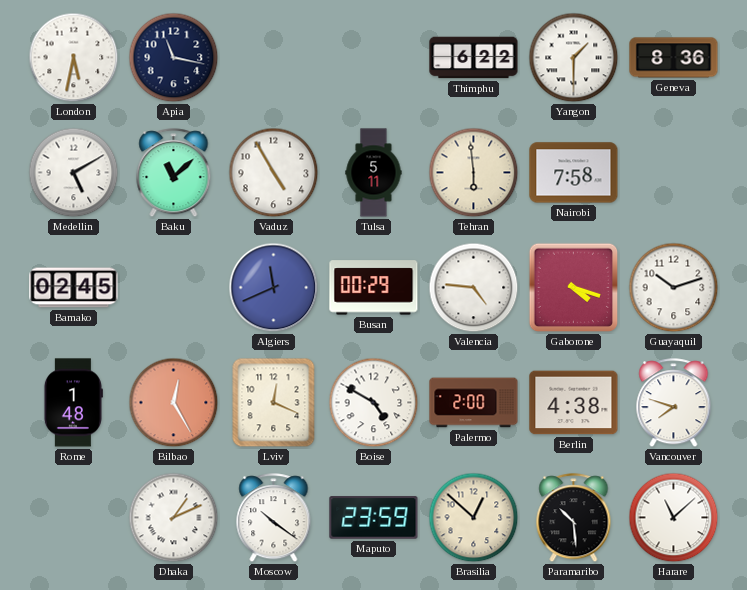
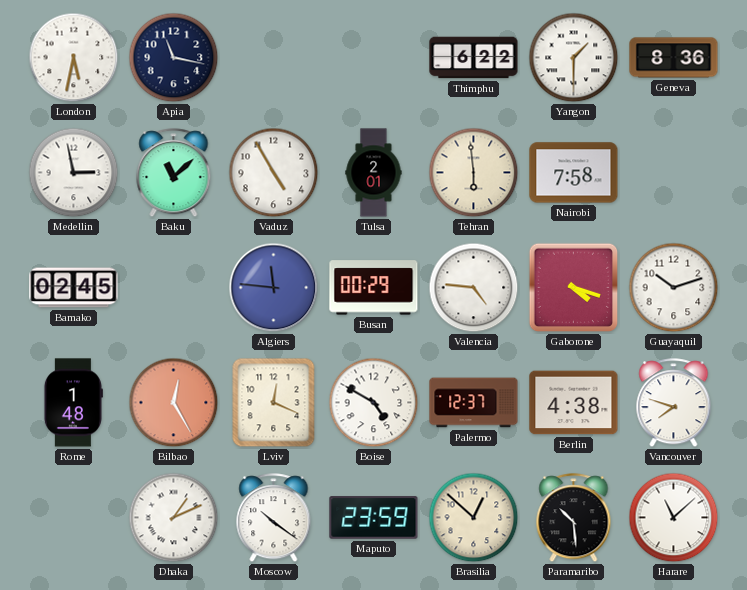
Medellin: 5:10 -> 2:58
Tulsa: 5:11 -> 2:01
Algiers: 11:41 -> 11:46
Palermo: 2:00 -> 12:37
